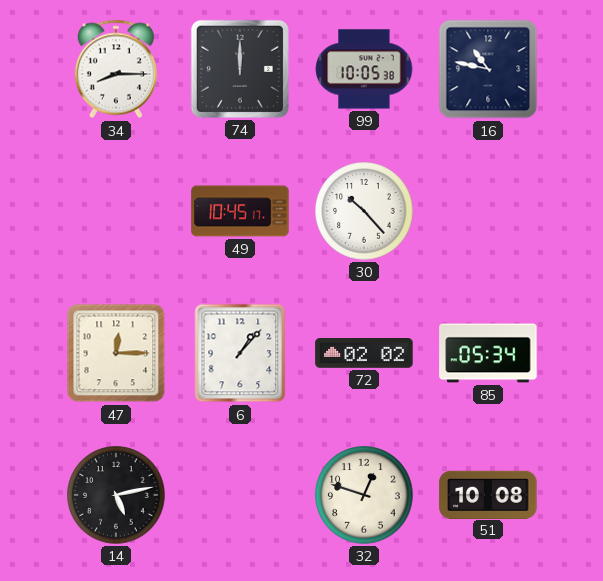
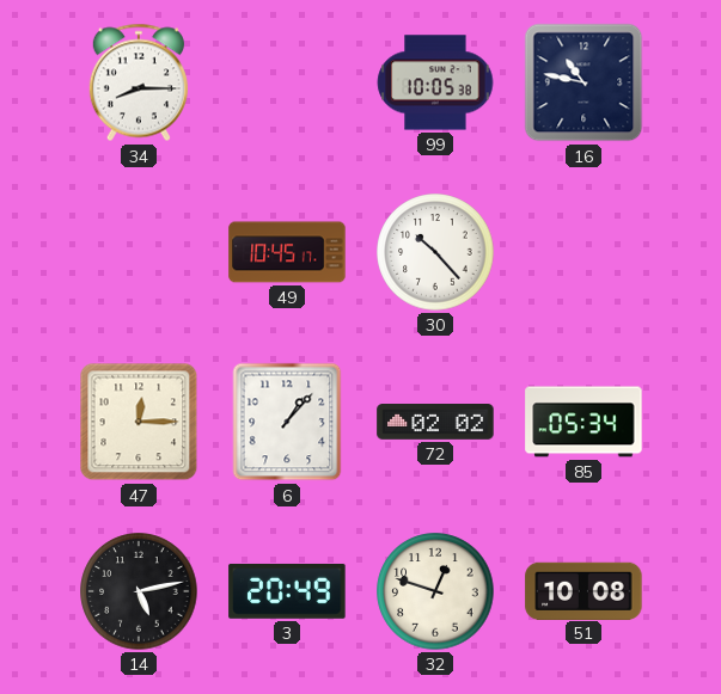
74: 12:00 -> none
3: none -> 20:49
